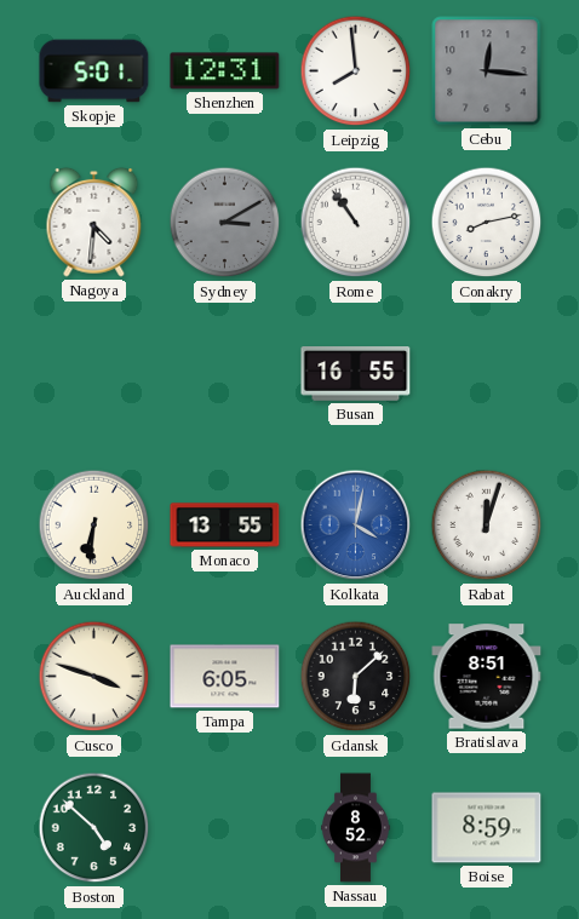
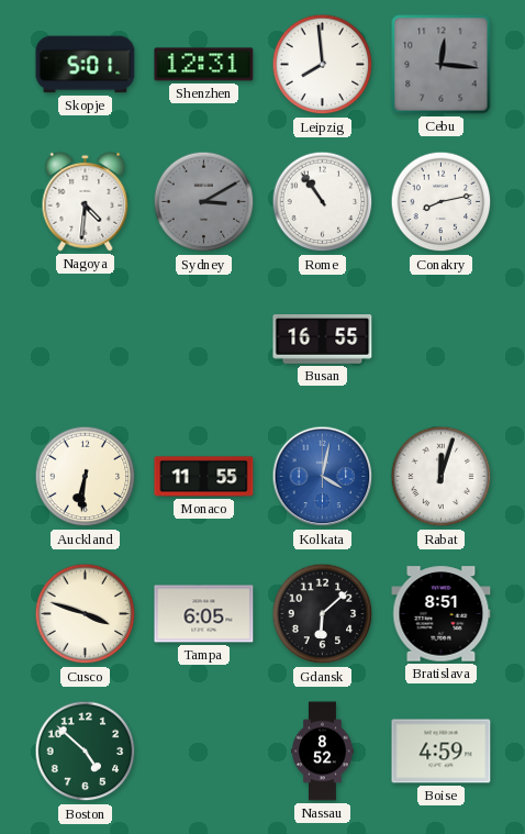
Monaco: 13:55 -> 11:55
Boise: 8:59 -> 4:59
